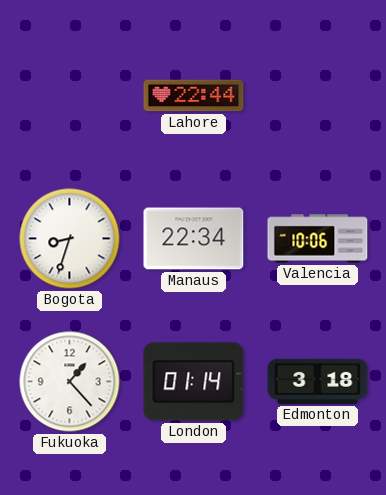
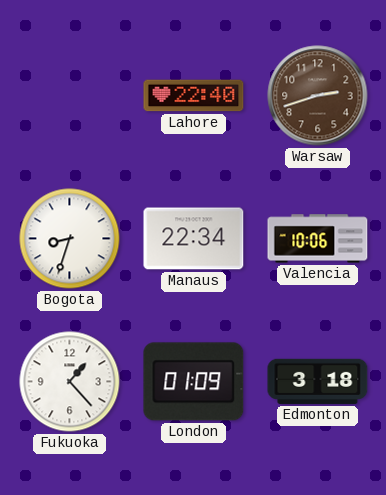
Lahore: 22:44 -> 22:40
Warsaw: none -> 2:42
London: 01:14 -> 01:09
